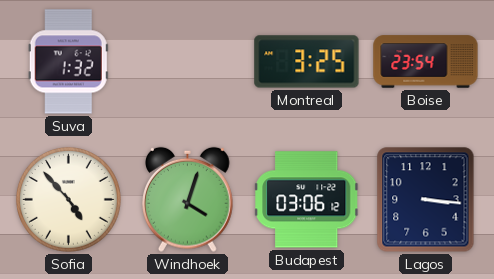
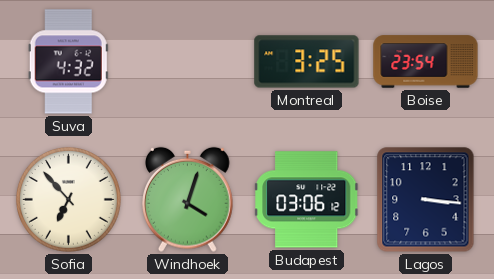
Suva: 1:32 -> 4:32
Sofia: 4:53 -> 6:53
